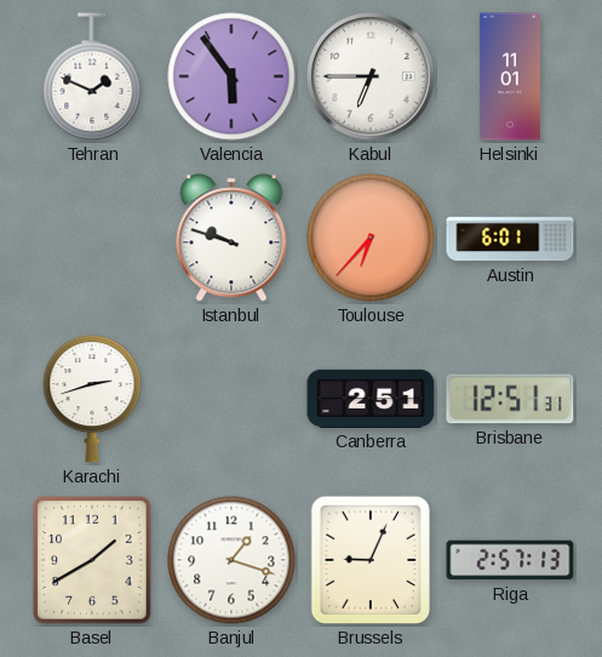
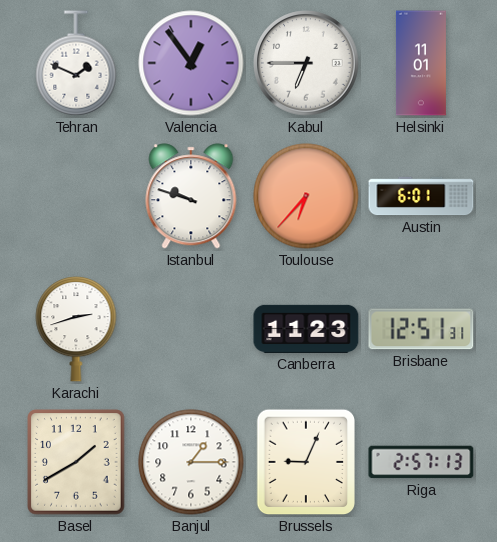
Valencia: 5:54 -> 12:54
Canberra: 2:51 -> 11:23
Banjul: 1:18 -> 1:15
